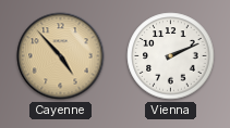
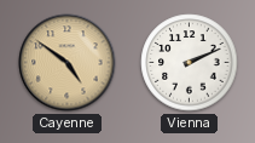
Cayenne: 4:53 -> 4:51
